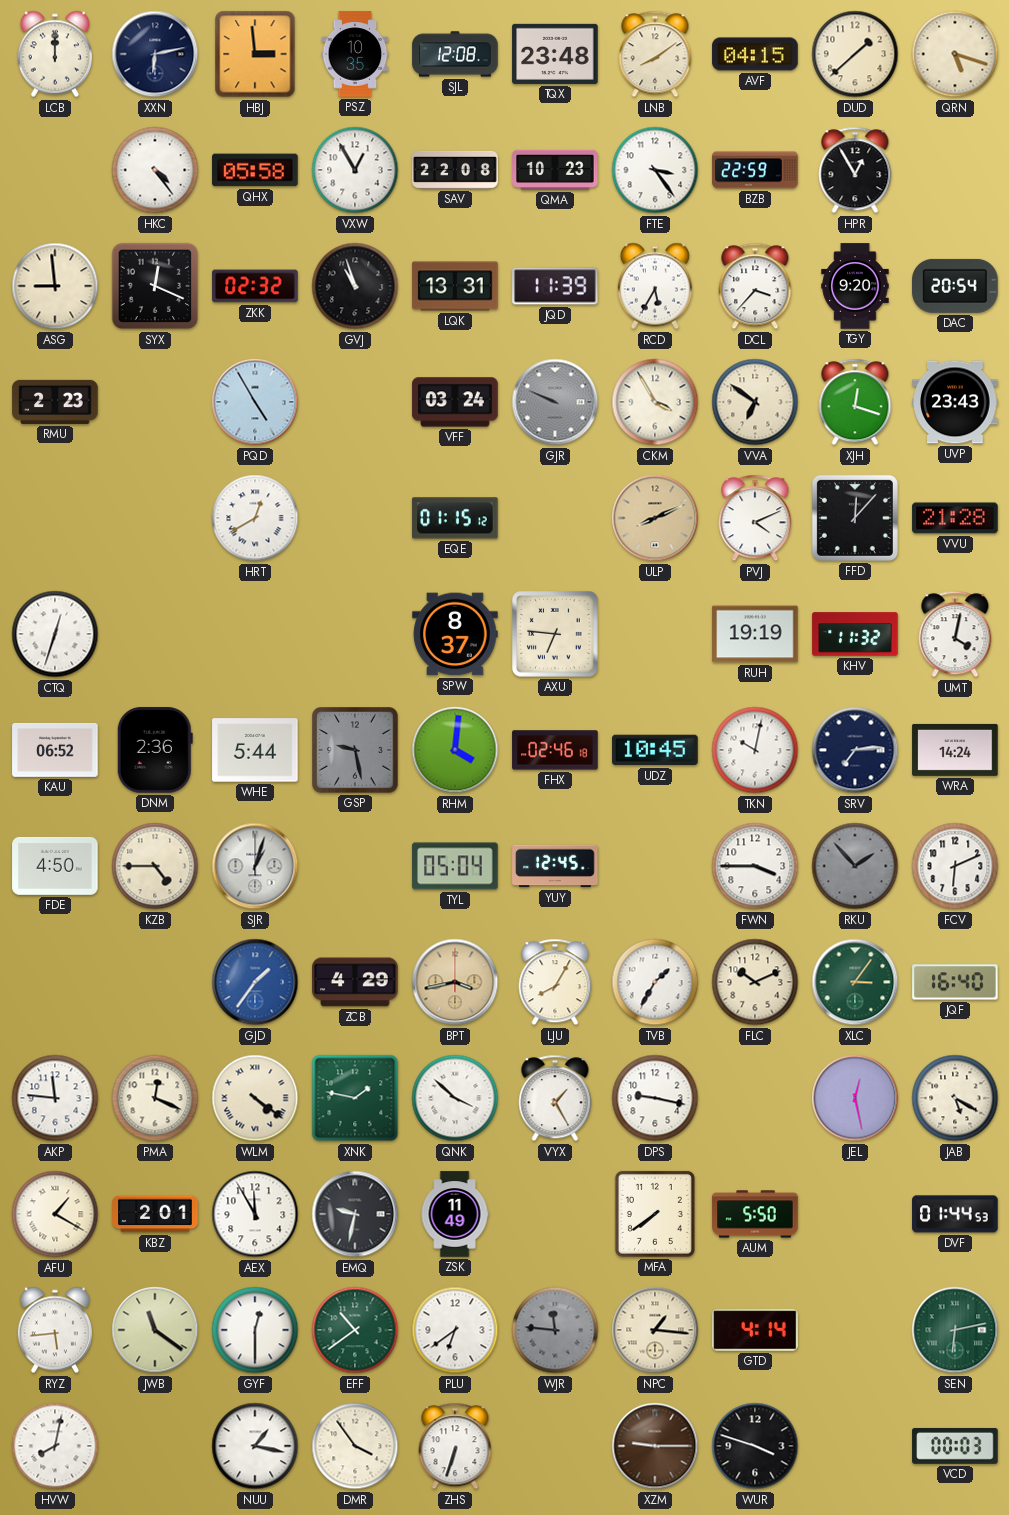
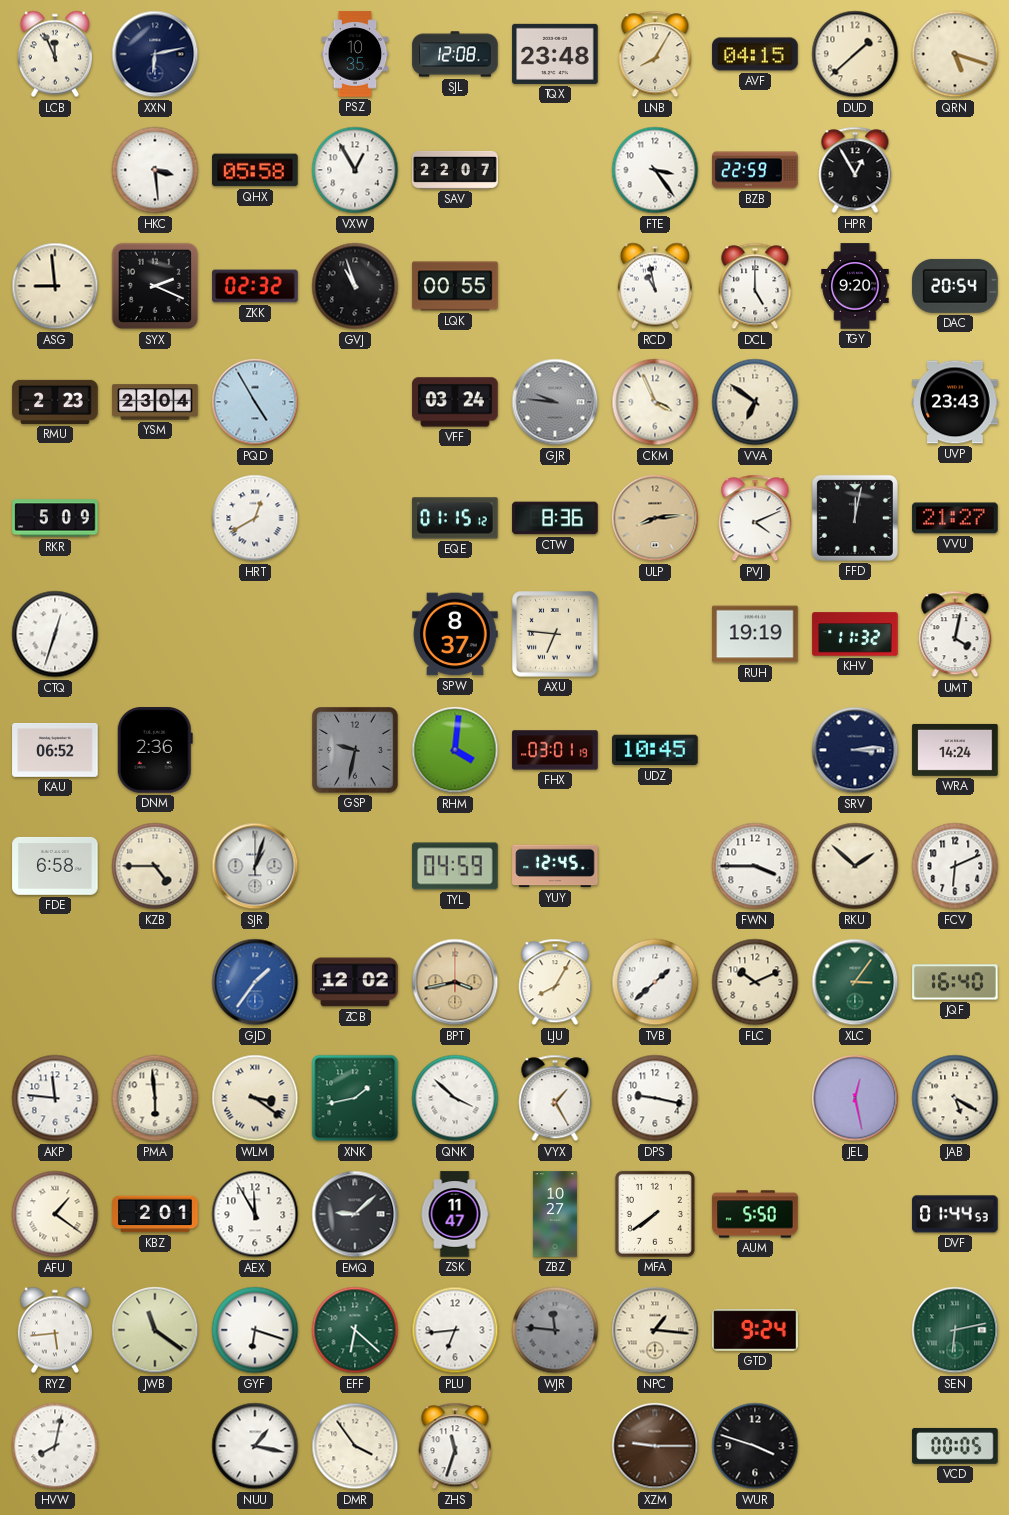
LCB: 12:00 -> 11:56
HBJ: 2:59 -> none
LNB: 8:09 -> 8:05
HKC: 4:24 -> 3:29
SAV: 22:08 -> 22:07
QMA: 10:23 -> none
SYX: 12:19 -> 2:19
LQK: 13:31 -> 00:55
JQD: 11:39 -> none
RCD: 5:35 -> 10:58
DCL: 3:37 -> 5:00
YSM: none -> 23:04
GJR: 9:49 -> 9:46
CKM: 3:55 -> 3:56
XJH: 12:18 -> none
RKR: none -> 5:09
CTW: none -> 8:36
ULP: 8:11 -> 8:14
FFD: 12:07 -> 12:02
VVU: 21:28 -> 21:27
WHE: 5:44 -> none
GSP: 9:28 -> 9:32
FHX: 02:46 -> 03:01
TKN: 10:02 -> none
SRV: 7:14 -> 3:14
FDE: 4:50 -> 6:58
TYL: 05:04 -> 04:59
RKU: 1:53 -> 1:52
RKU dial: grey -> cream
ZCB: 4:29 -> 12:02
TVB: 1:35 -> 1:38
PMA: 12:19 -> 5:59
WLM: 4:21 -> 3:21
XNK: 1:47 -> 1:43
AFU: 1:20 -> 1:21
EMQ: 9:32 -> 9:08
ZSK: 11:49 -> 11:47
ZBZ: none -> 10:27
GYF: 12:30 -> 6:18
EFF: 10:39 -> 6:22
PLU: 6:39 -> 6:44
GTD: 4:14 -> 9:24
ZHS: 6:33 -> 11:33
VCD: 00:03 -> 00:05
